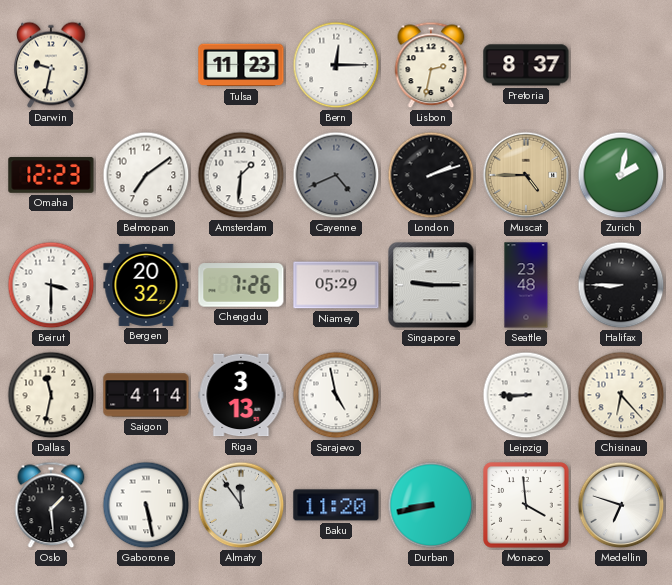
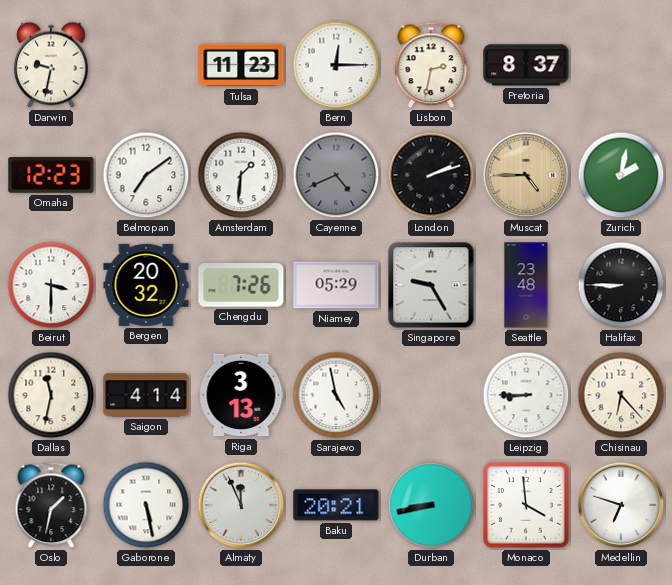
Singapore: 9:15 -> 9:25
Oslo: 1:29 -> 1:32
Almaty: 11:54 -> 11:56
Baku: 11:20 -> 20:21
